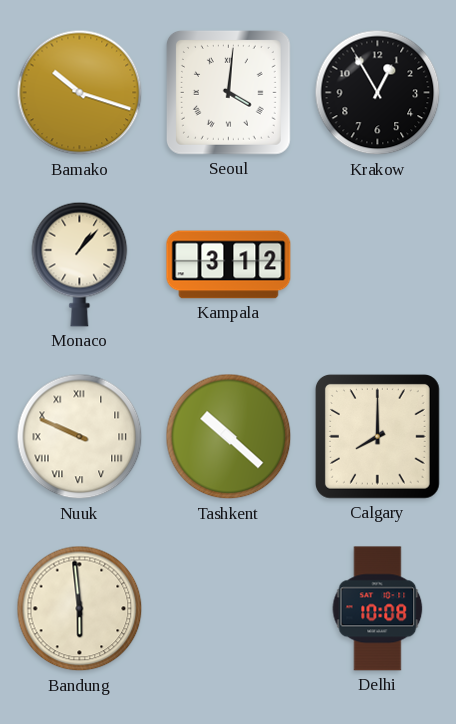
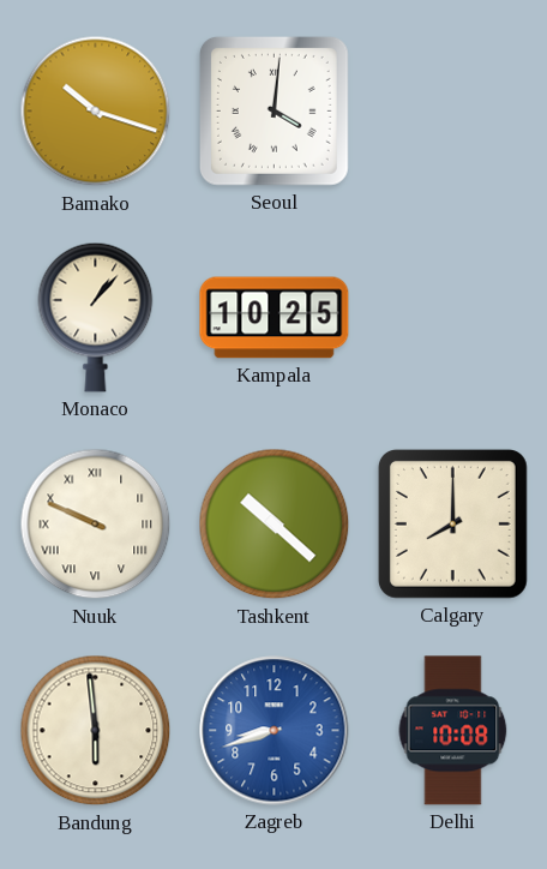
Krakow: 12:55 -> none
Kampala: 3:12 -> 10:25
Zagreb: none -> 8:42
